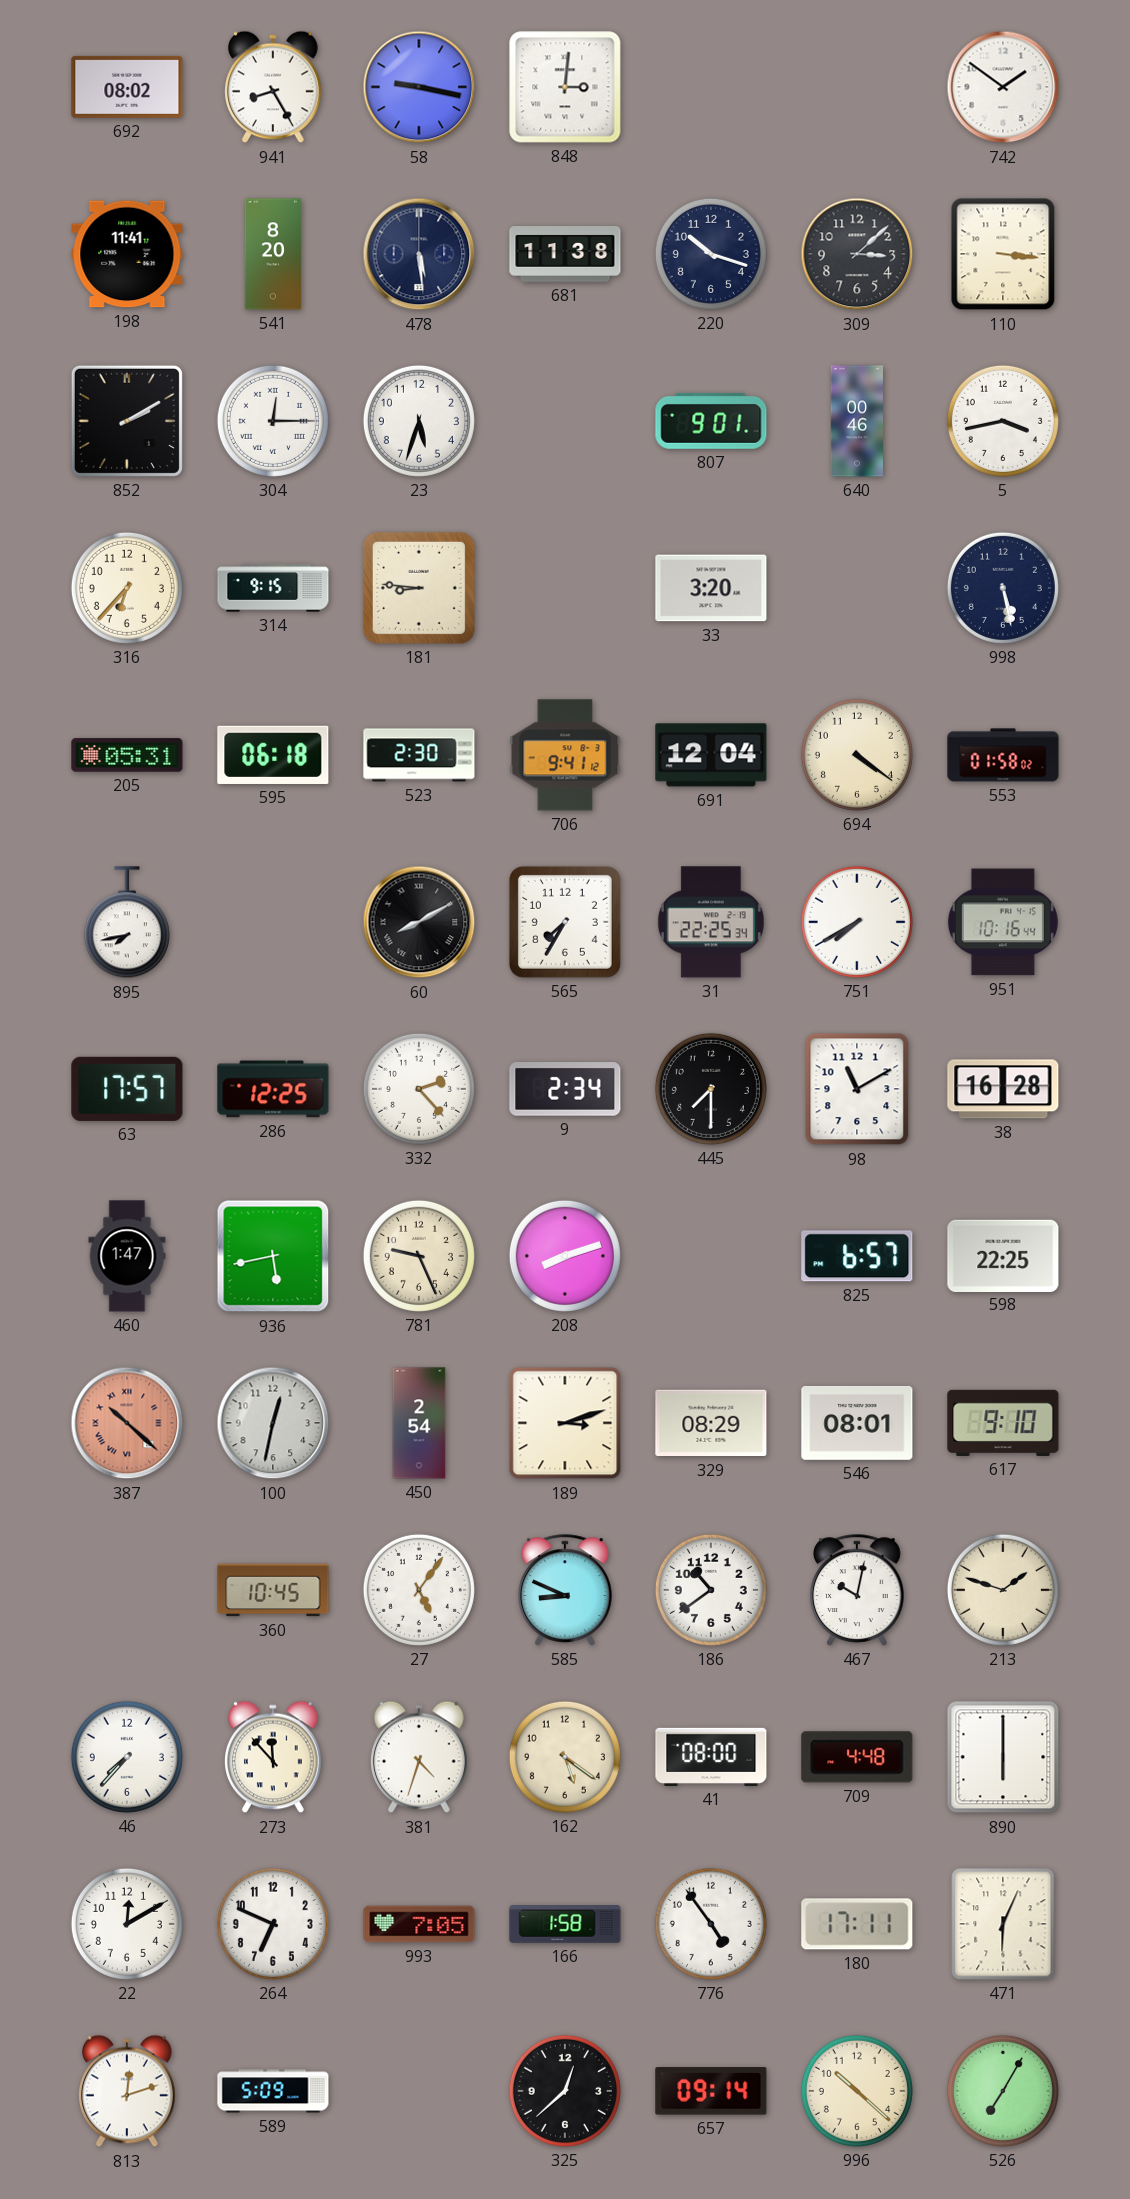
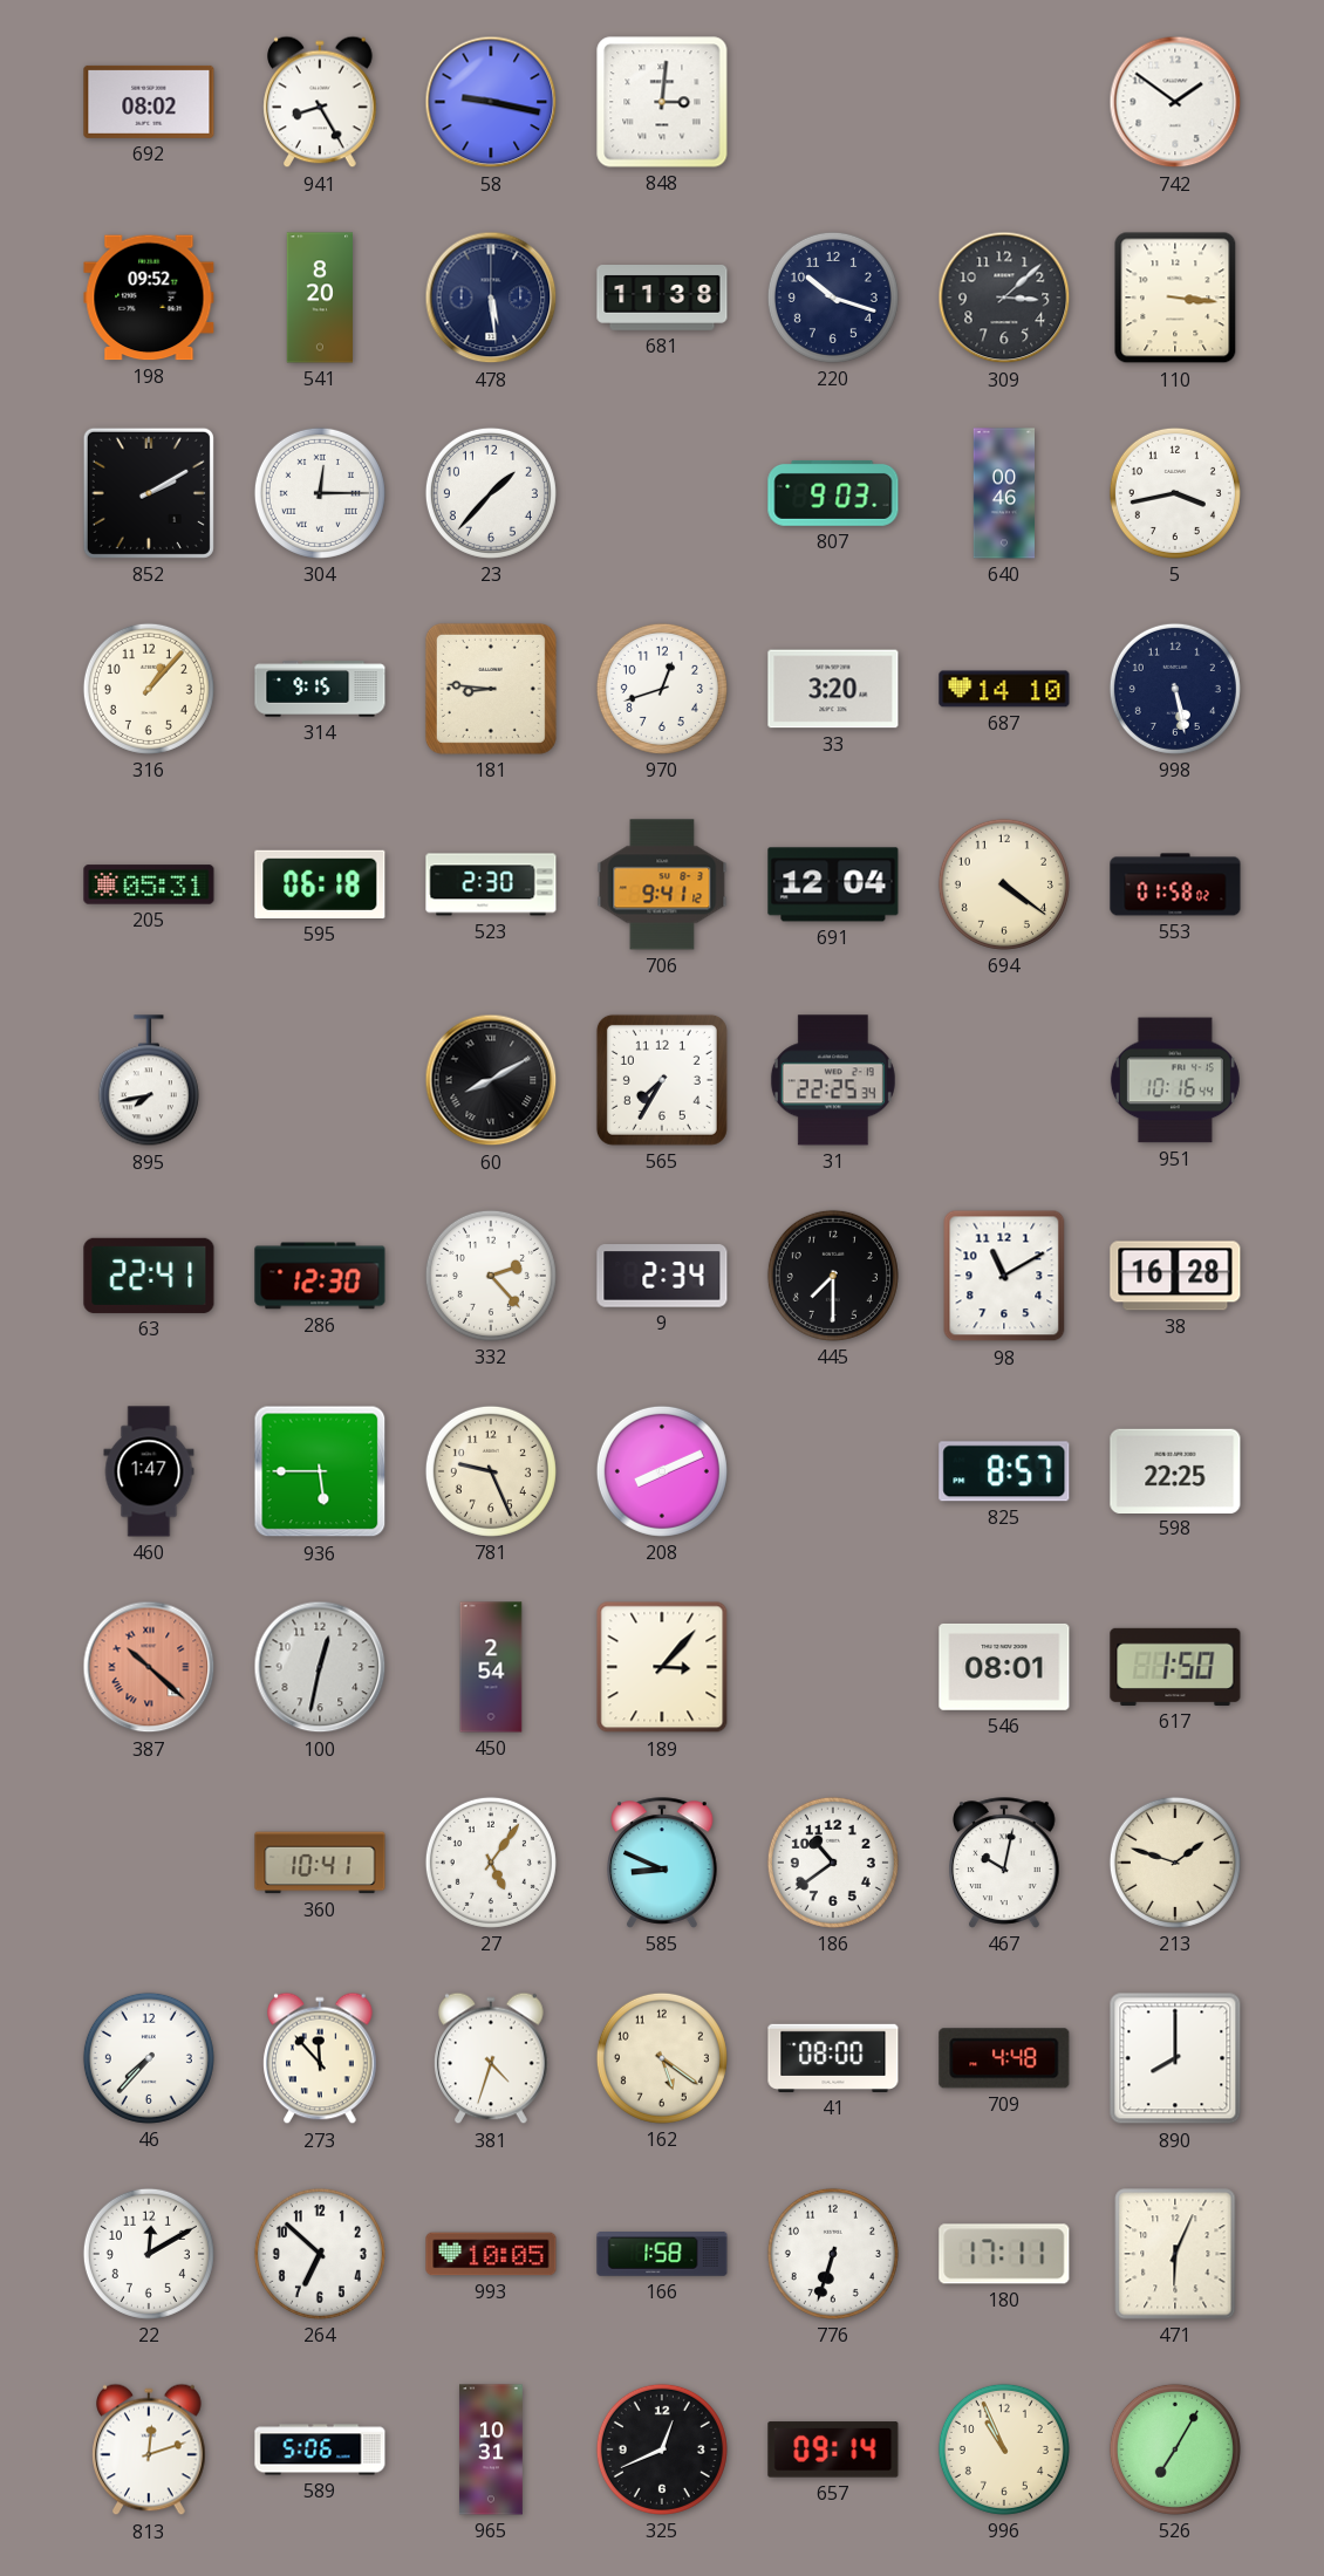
198: 11:41 -> 09:52
23: 5:33 -> 1:37
807: 9:01 -> 9:03
316: 6:37 -> 1:07
970: none -> 12:42
687: none -> 14:10
751: 7:40 -> none
63: 17:57 -> 22:41
286: 12:25 -> 12:30
936: 5:43 -> 5:45
208: 8:12 -> 8:11
825: 6:57 -> 8:57
189: 3:12 -> 3:07
329: 08:29 -> none
617: 9:10 -> 1:50
360: 10:45 -> 10:41
890: 6:00 -> 8:00
264: 6:49 -> 6:52
993: 7:05 -> 10:05
776: 4:54 -> 6:33
589: 5:09 -> 5:06
965: none -> 10:31
325: 12:38 -> 12:41
996: 10:22 -> 10:56
